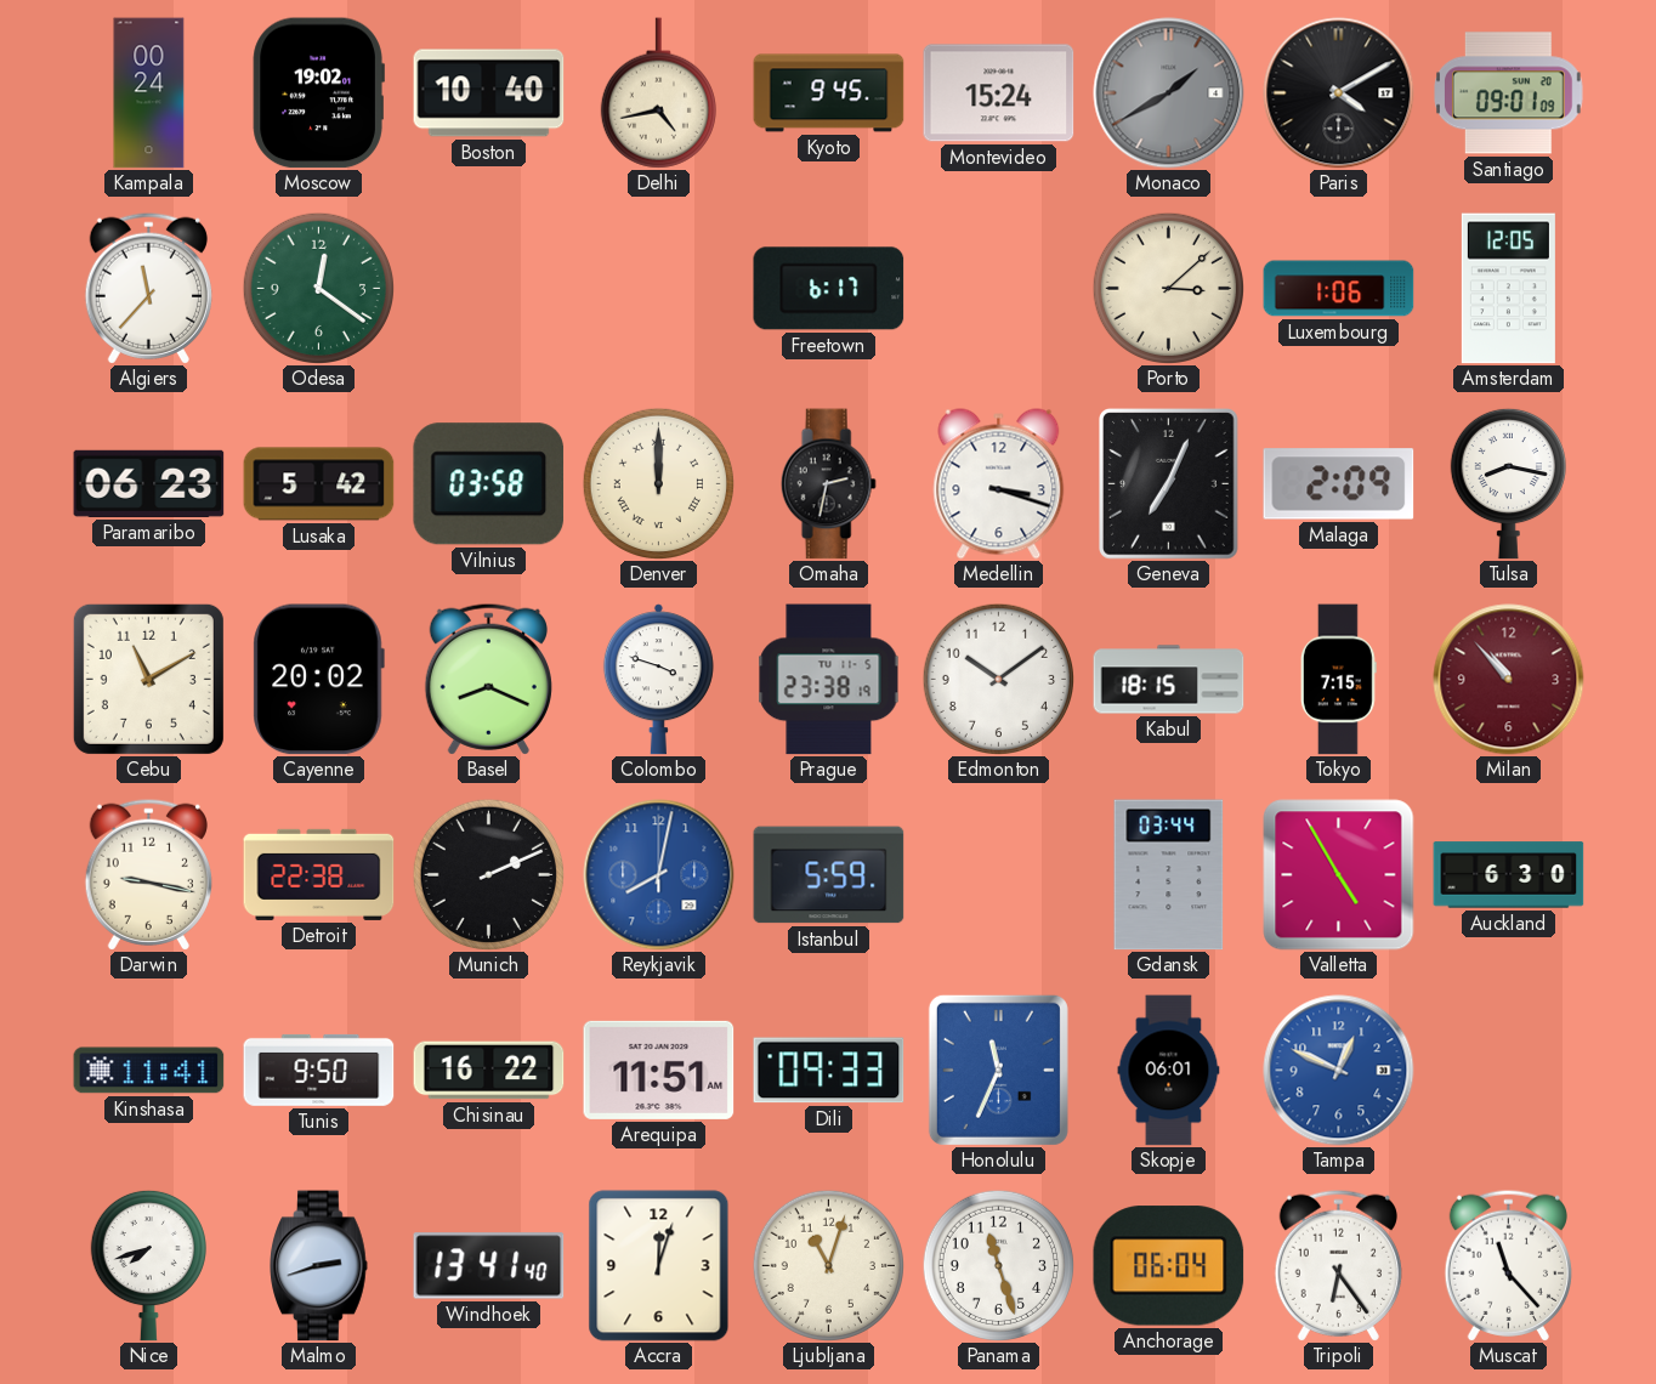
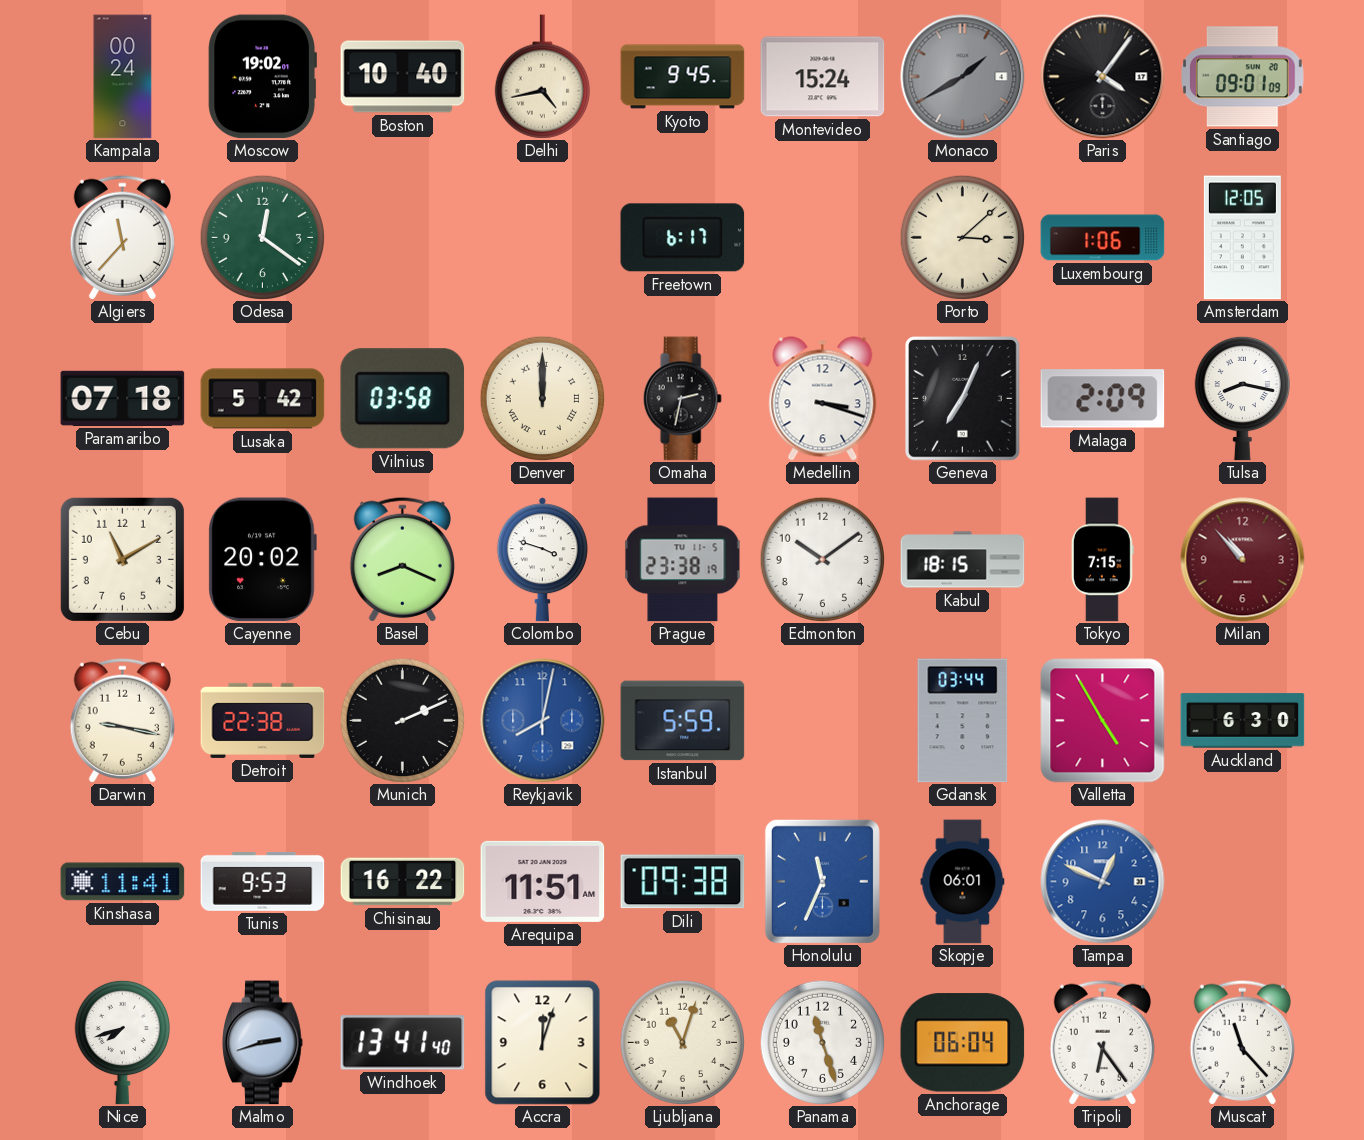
Paris: 4:10 -> 4:06
Paramaribo: 06:23 -> 07:18
Tunis: 9:50 -> 9:53
Dili: 09:33 -> 09:38
